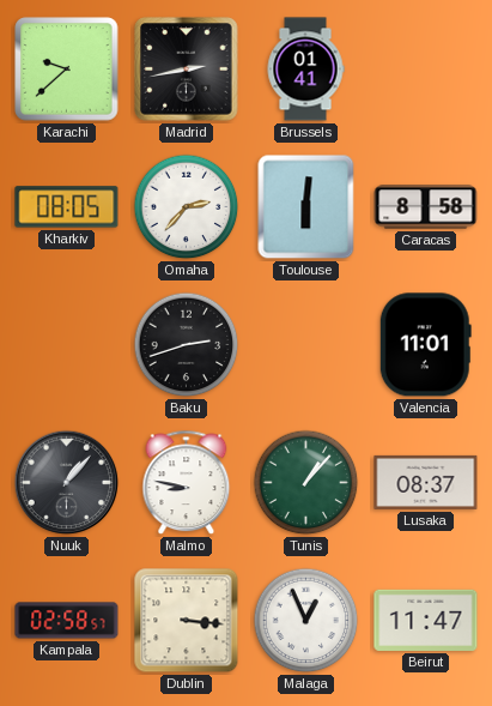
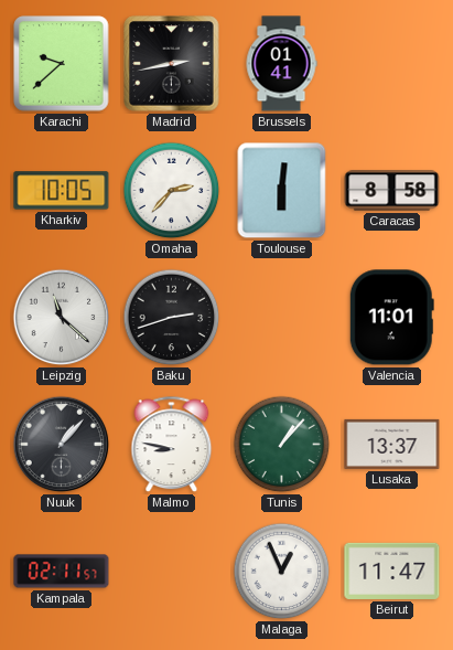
Kharkiv: 08:05 -> 10:05
Leipzig: none -> 11:22
Lusaka: 08:37 -> 13:37
Kampala: 02:58 -> 02:11
Dublin: 3:16 -> none
